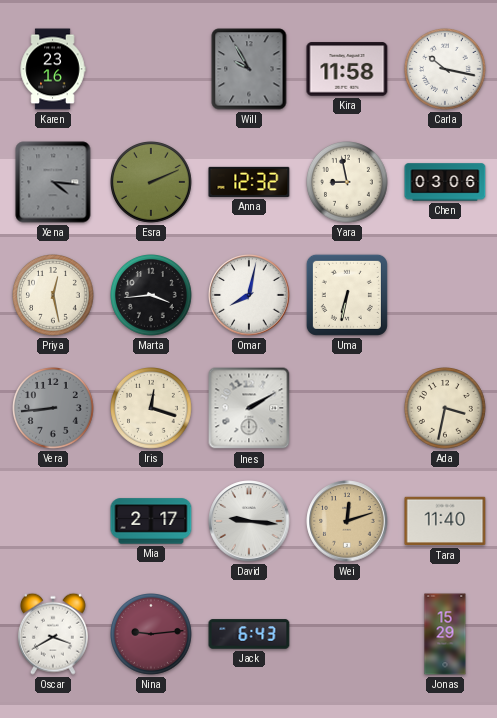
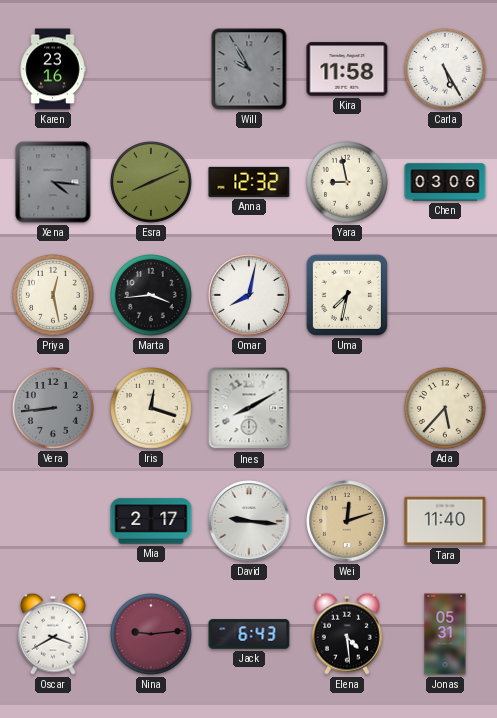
Carla: 10:17 -> 5:25
Esra: 2:11 -> 8:11
Uma: 6:32 -> 7:32
Ines: 2:10 -> 8:10
Ada: 3:32 -> 5:37
Elena: none -> 4:29
Jonas: 15:29 -> 05:31
